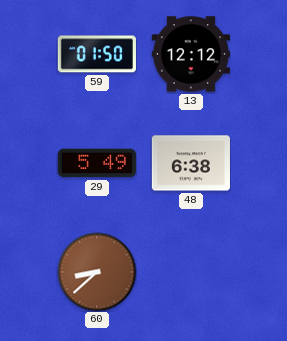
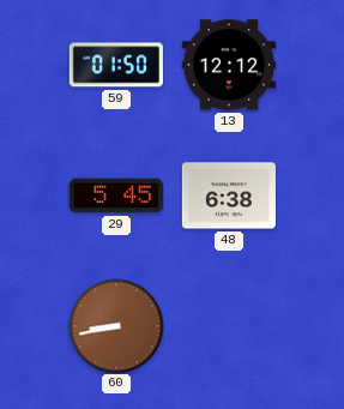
29: 5:49 -> 5:45
60: 8:38 -> 8:43
